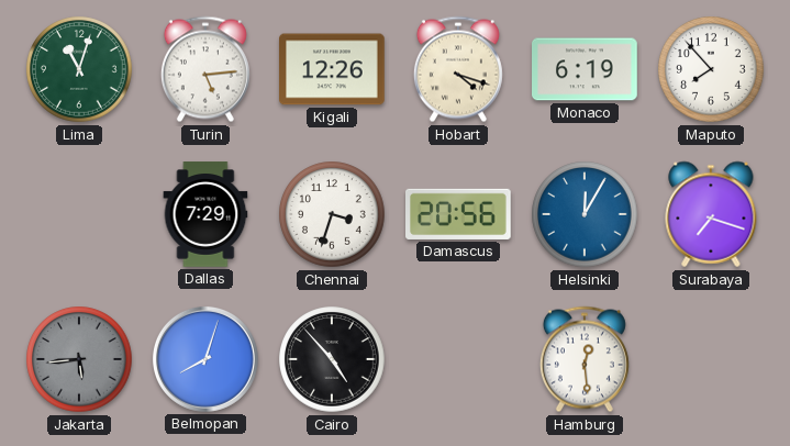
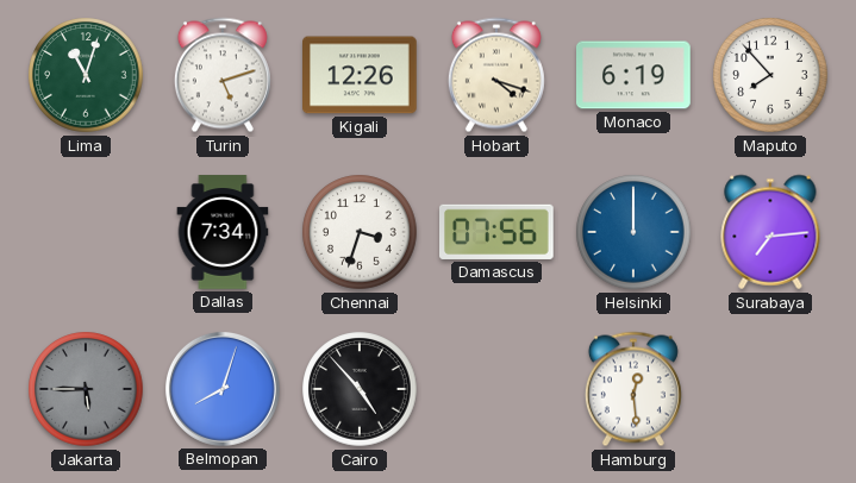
Turin: 5:14 -> 5:12
Dallas: 7:29 -> 7:34
Damascus: 20:56 -> 07:56
Helsinki: 12:05 -> 12:00
Surabaya: 7:18 -> 7:14
Jakarta: 5:44 -> 5:45
